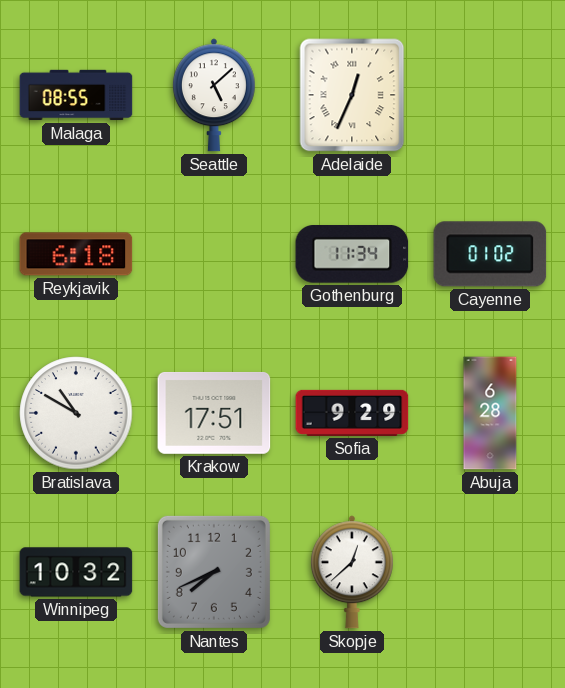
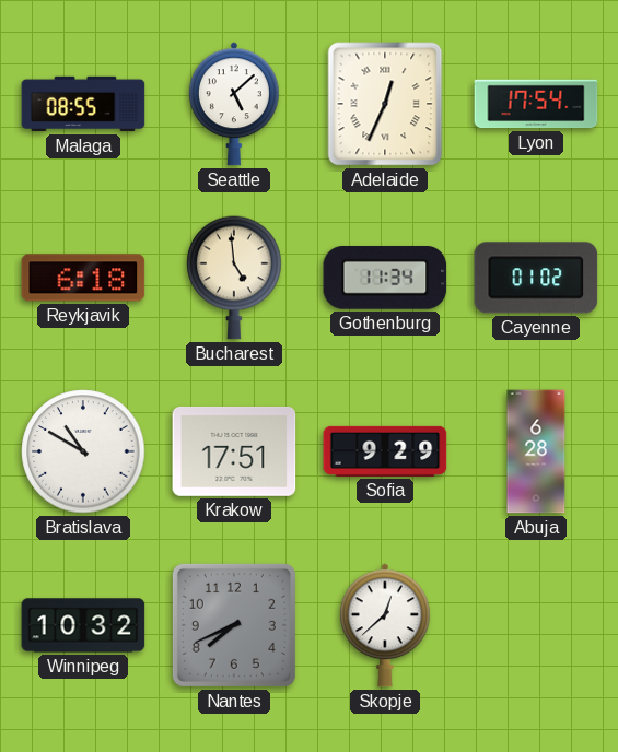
Lyon: none -> 17:54
Bucharest: none -> 4:59
